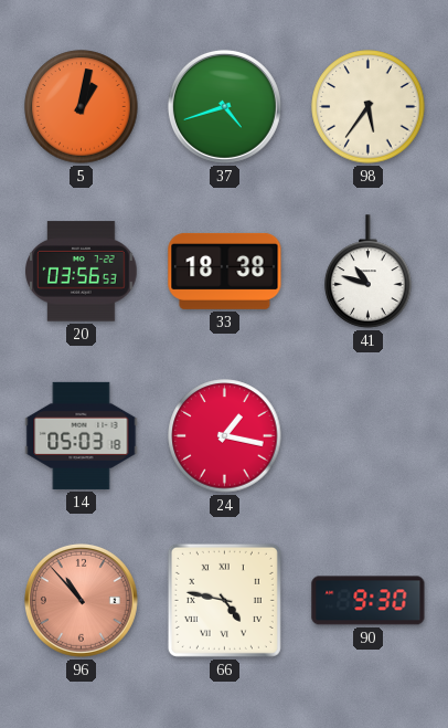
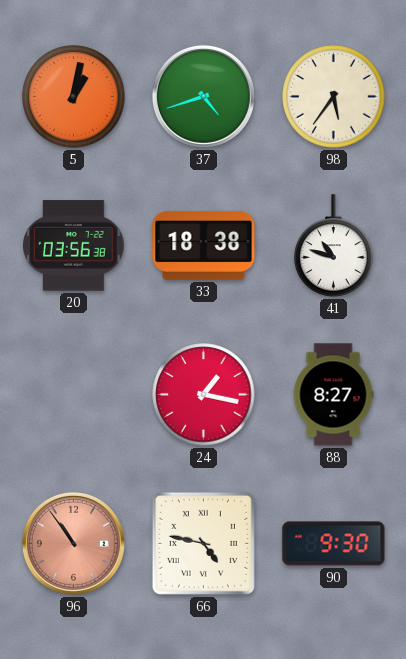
20: 03:56:53 -> 03:56:38
14: 05:03 -> none
88: none -> 8:27
96: 10:53 -> 10:54
